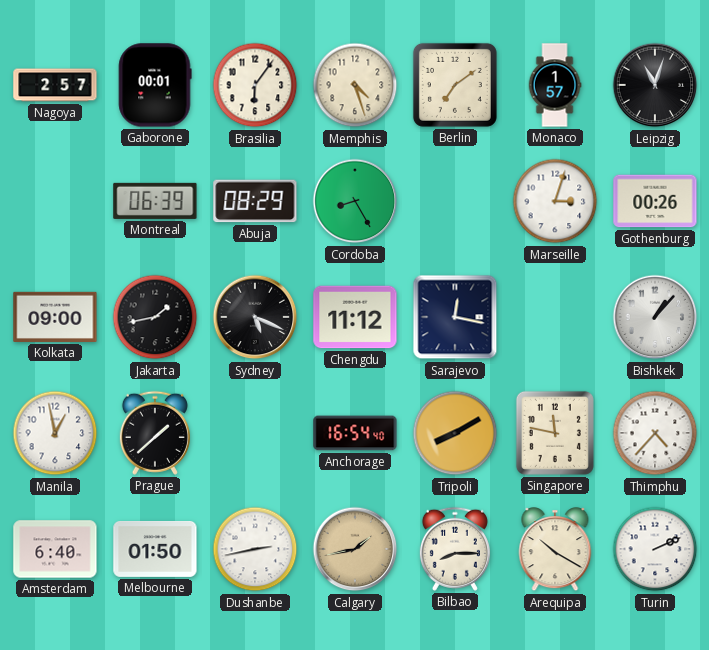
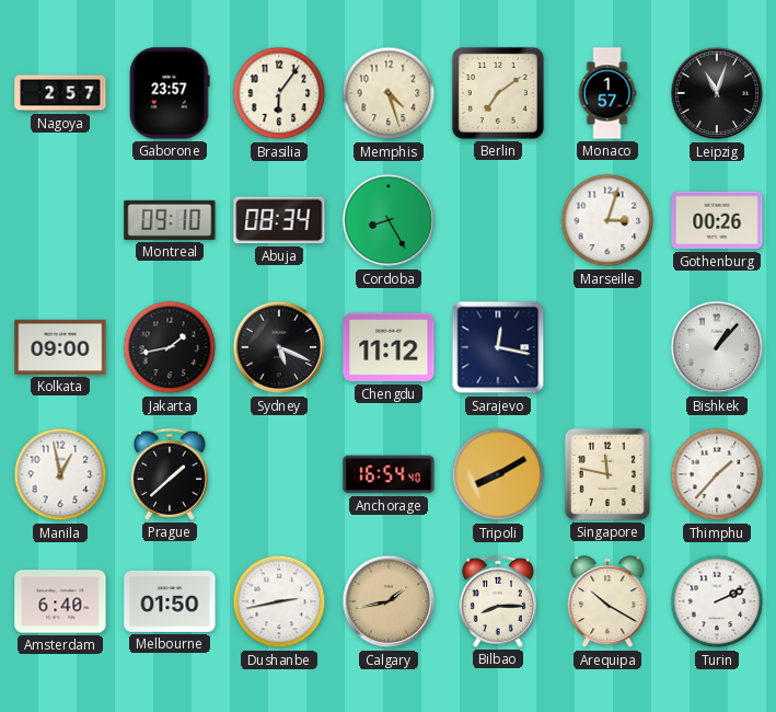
Gaborone: 00:01 -> 23:57
Montreal: 06:39 -> 09:10
Abuja: 08:29 -> 08:34
Thimphu: 4:37 -> 1:37
